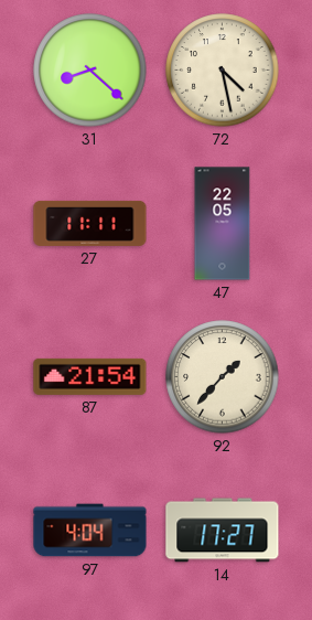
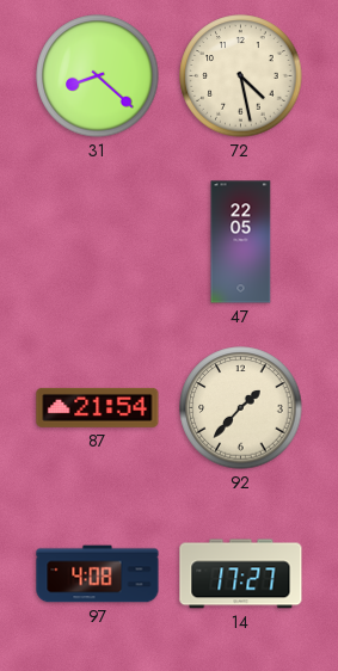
27: 11:11 -> none
97: 4:04 -> 4:08
